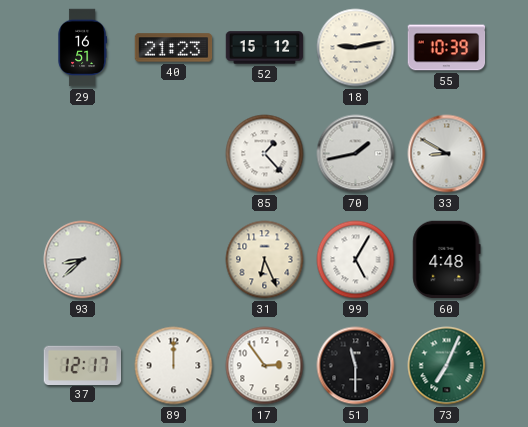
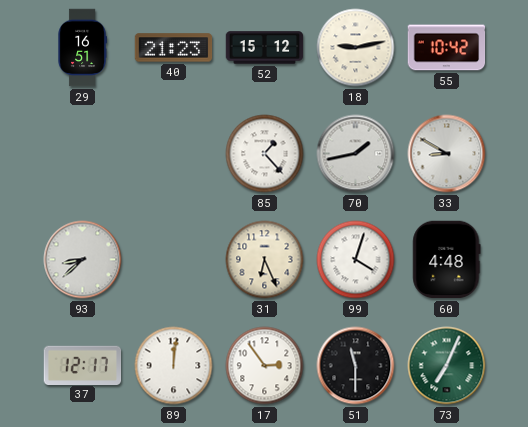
55: 10:39 -> 10:42
99: 5:05 -> 4:03
89: 12:00 -> 12:01
